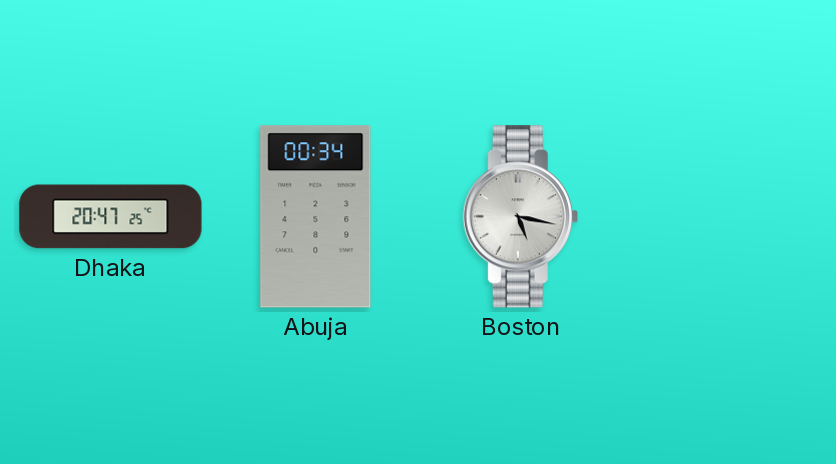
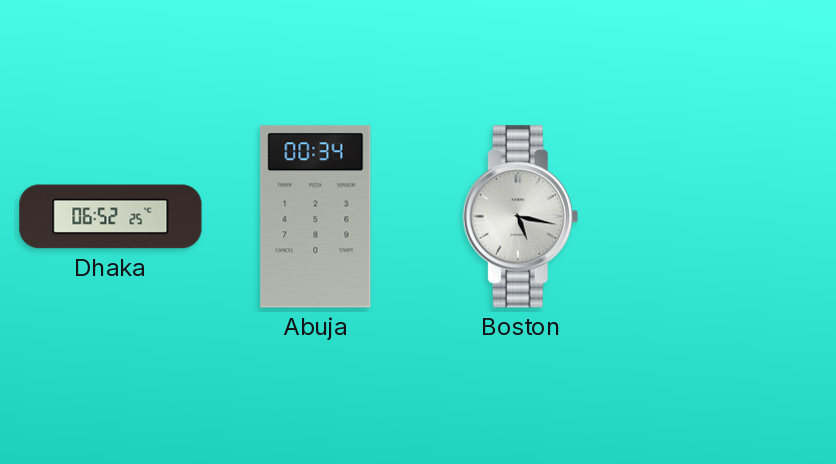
Dhaka: 20:47 -> 06:52
